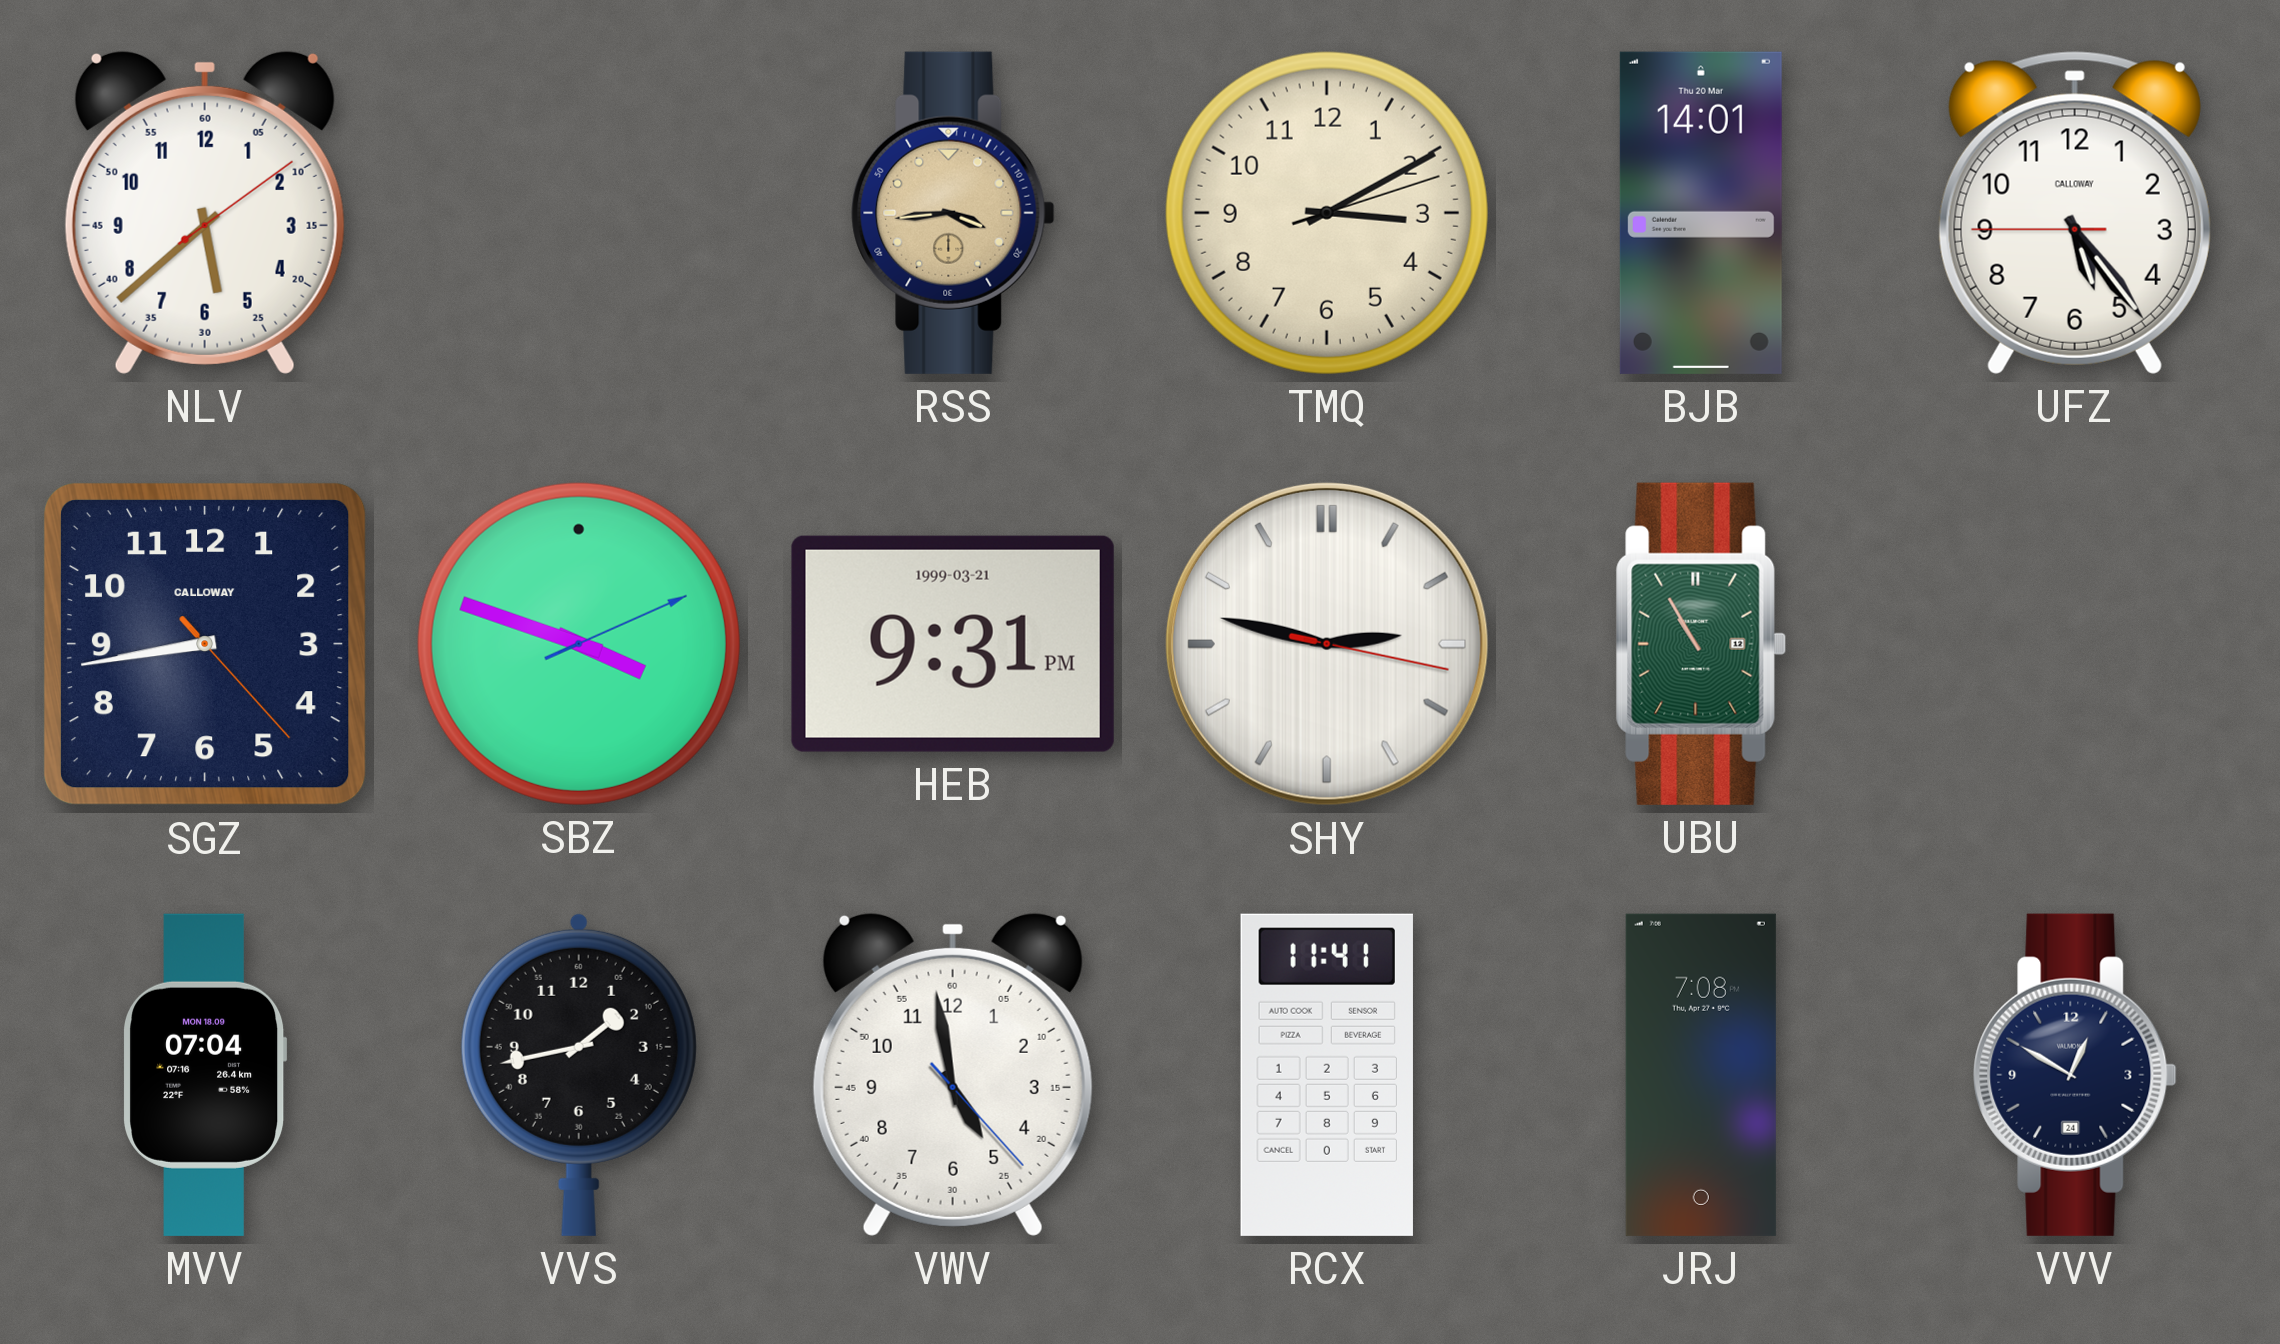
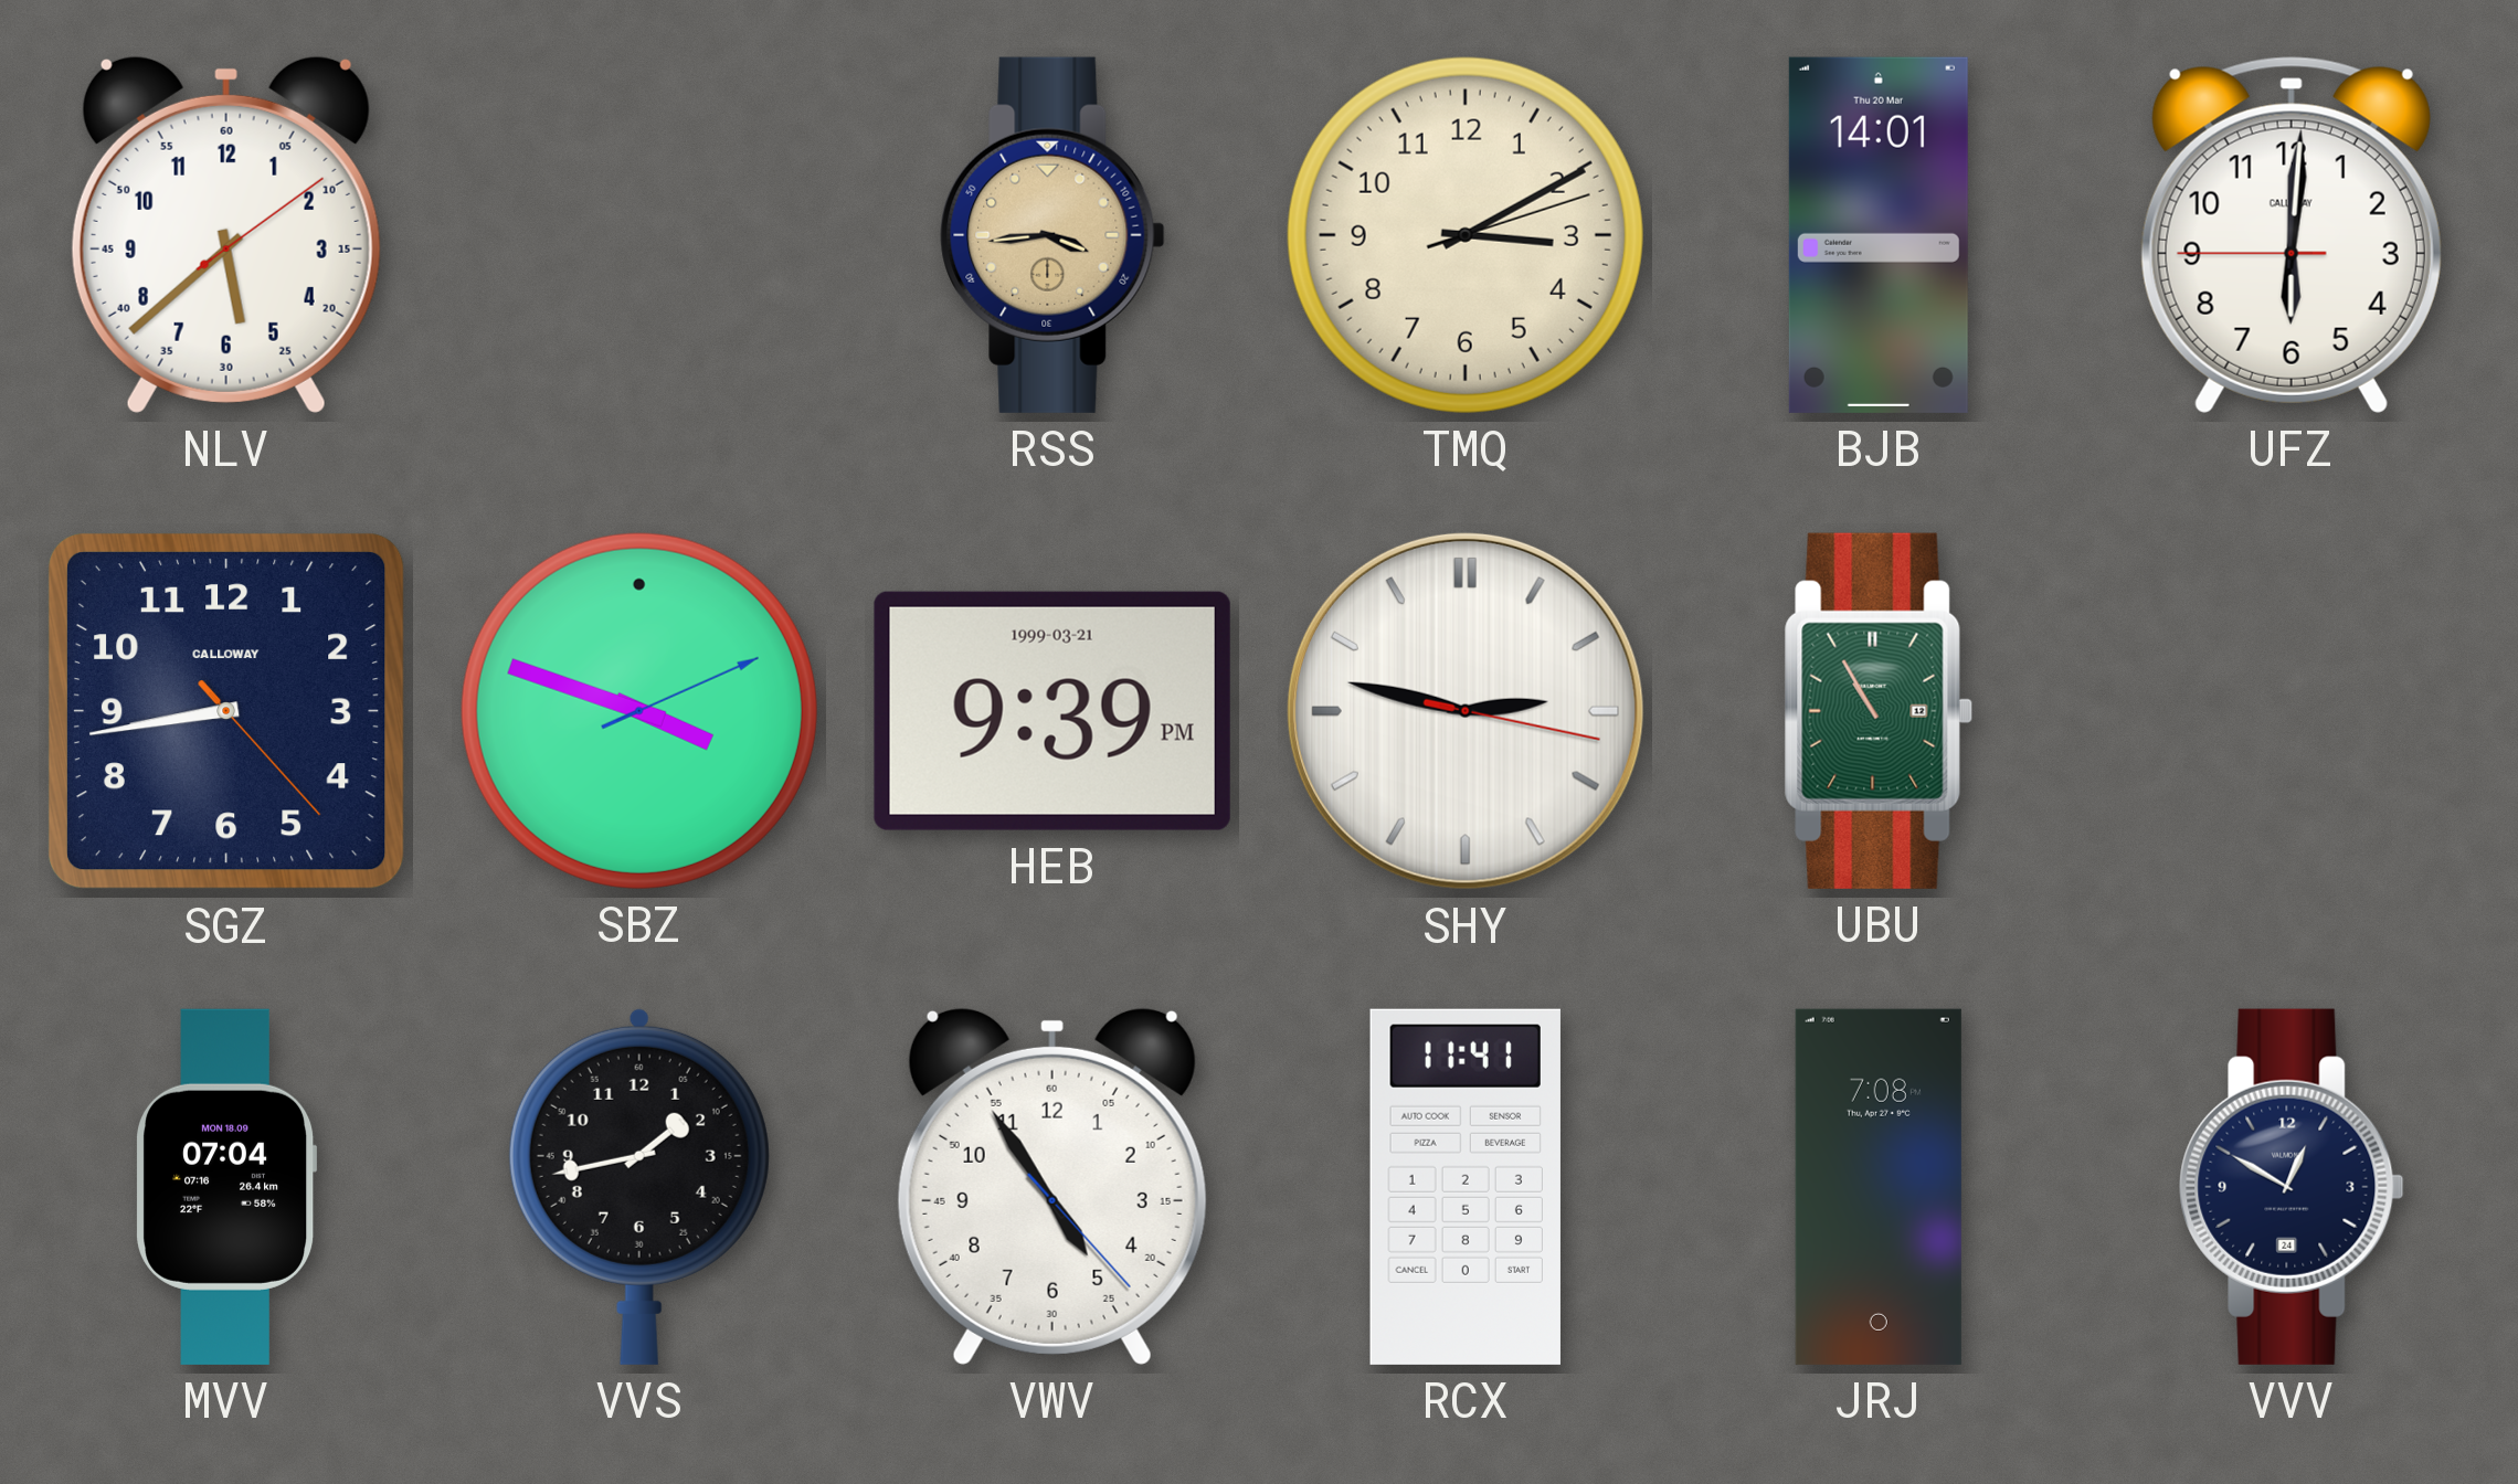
UFZ: 5:23 -> 6:00
HEB: 9:31 -> 9:39
VWV: 4:58 -> 4:54
